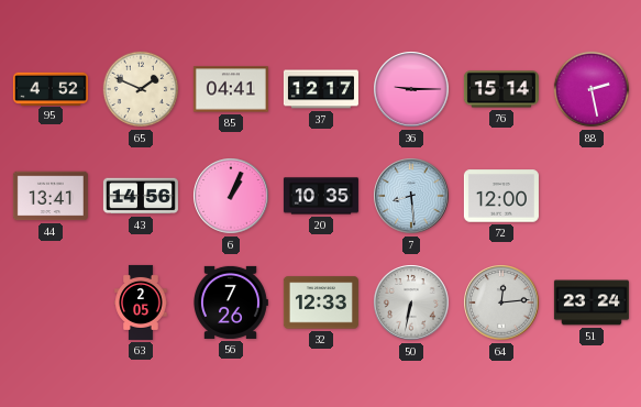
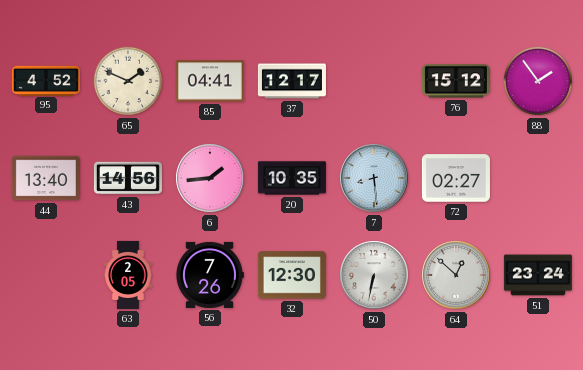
36: 9:15 -> none
76: 15:14 -> 15:12
88: 2:28 -> 1:54
44: 13:41 -> 13:40
6: 1:04 -> 1:44
72: 12:00 -> 02:27
32: 12:33 -> 12:30
64: 12:14 -> 12:52
